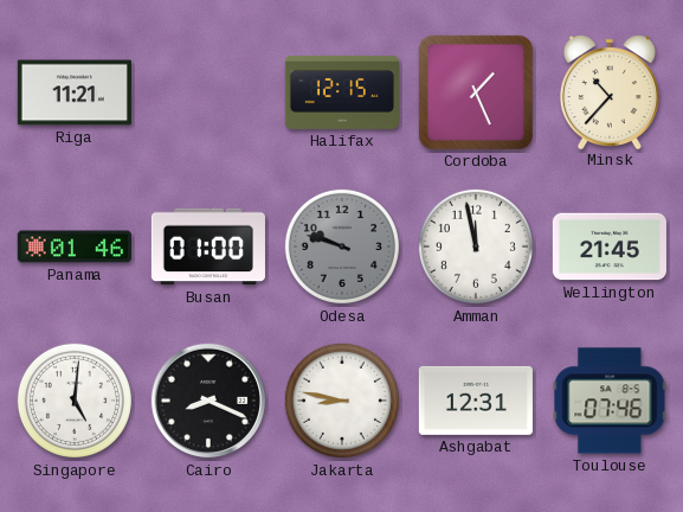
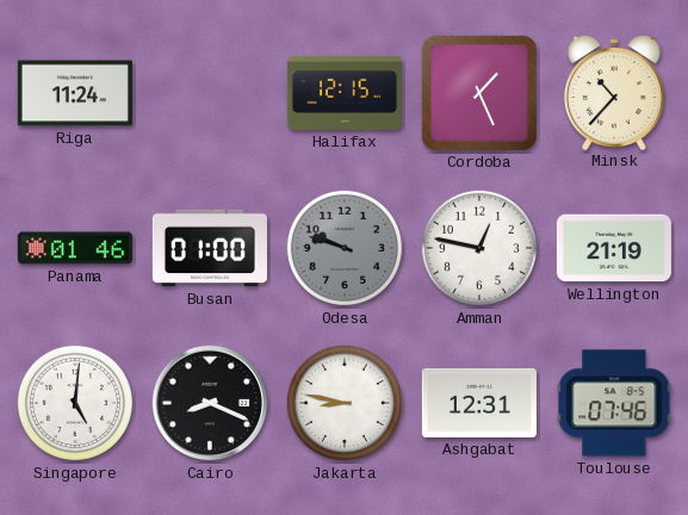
Riga: 11:21 -> 11:24
Amman: 11:58 -> 12:47
Wellington: 21:45 -> 21:19
